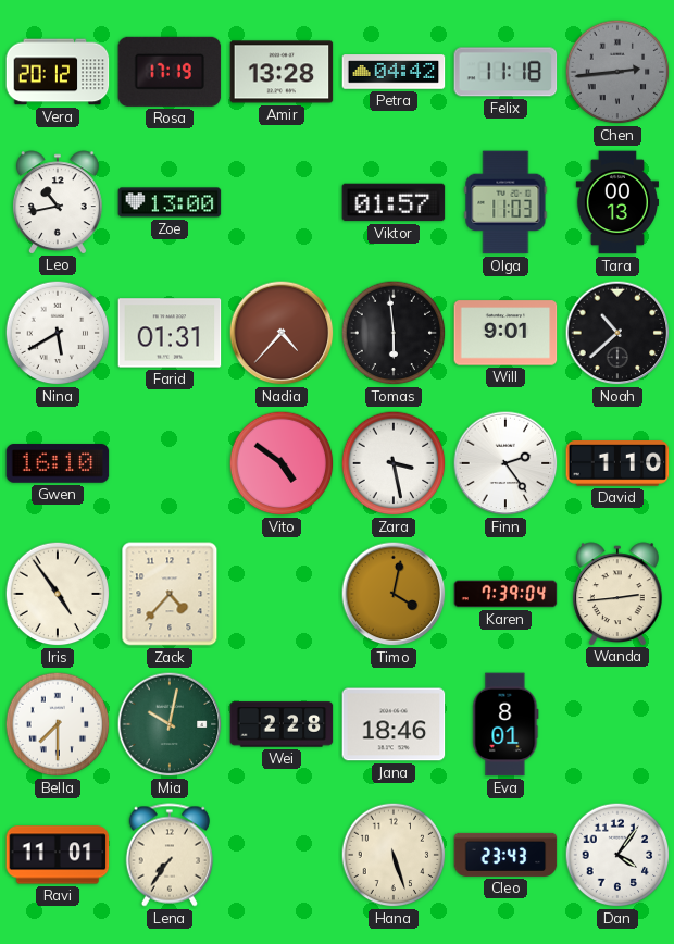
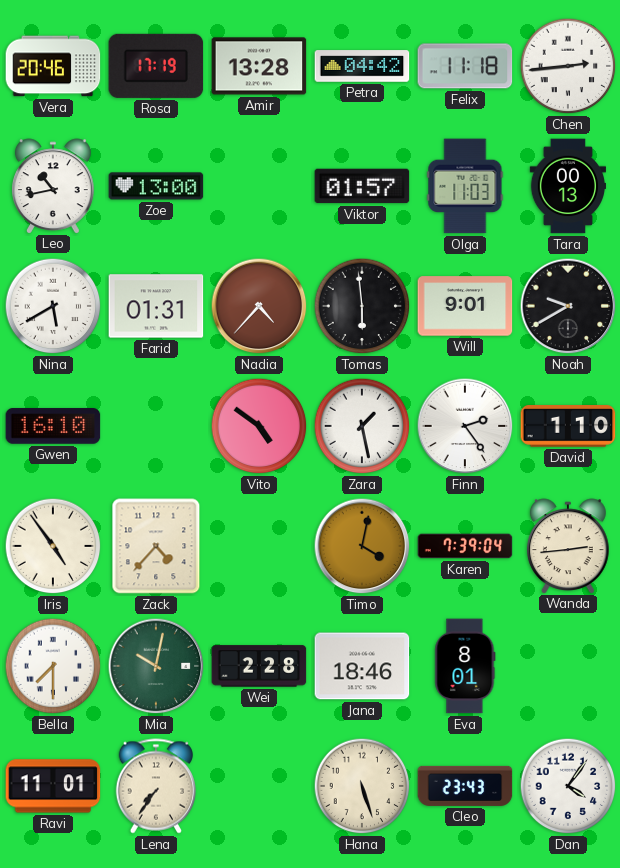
Vera: 20:12 -> 20:46
Chen dial: grey -> white
Noah: 10:38 -> 9:40
Zara: 3:28 -> 1:28
